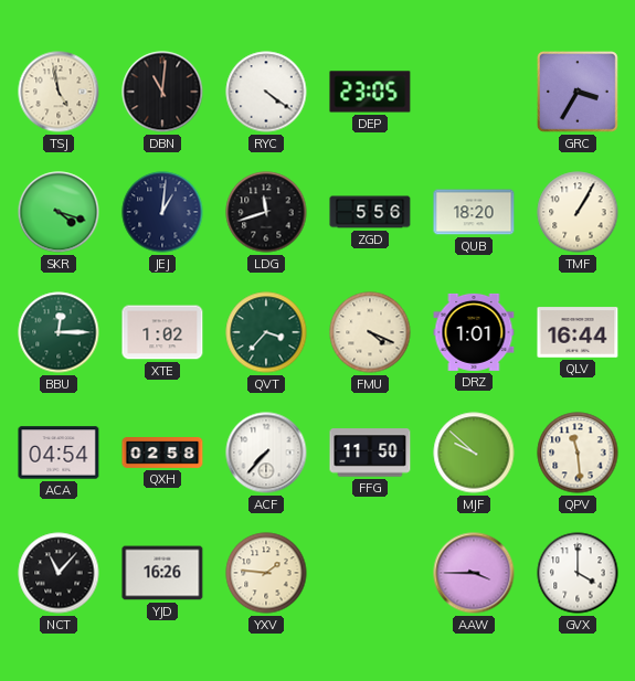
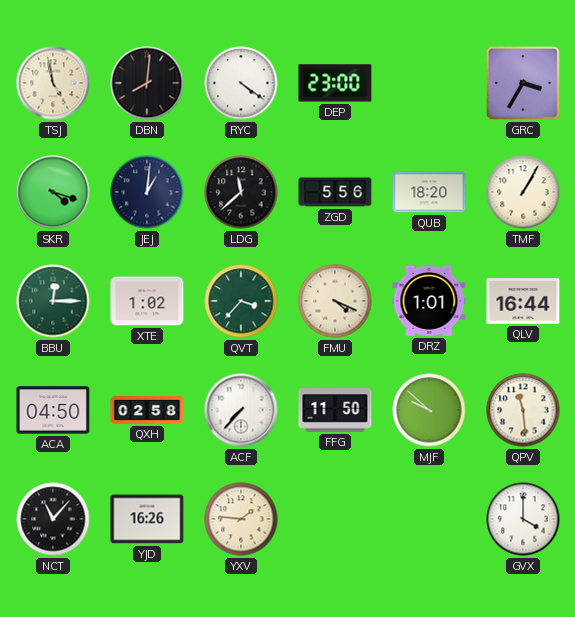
DBN: 11:01 -> 8:01
DEP: 23:05 -> 23:00
LDG: 11:42 -> 11:38
ACA: 04:54 -> 04:50
AAW: 3:45 -> none
